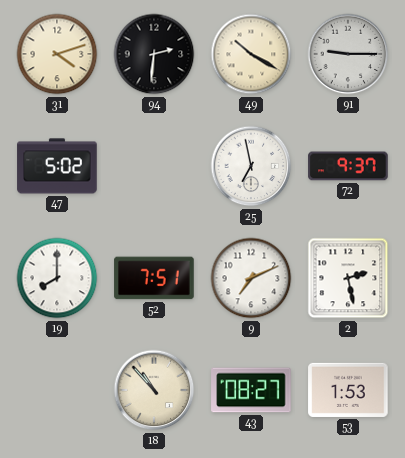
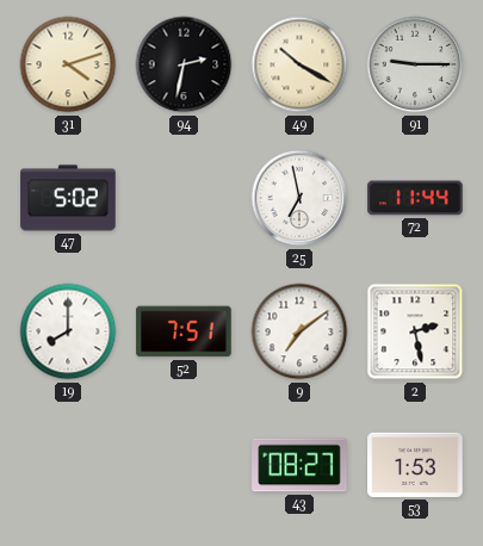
94: 2:31 -> 2:32
72: 9:37 -> 11:44
9: 7:11 -> 7:09
18: 10:53 -> none
